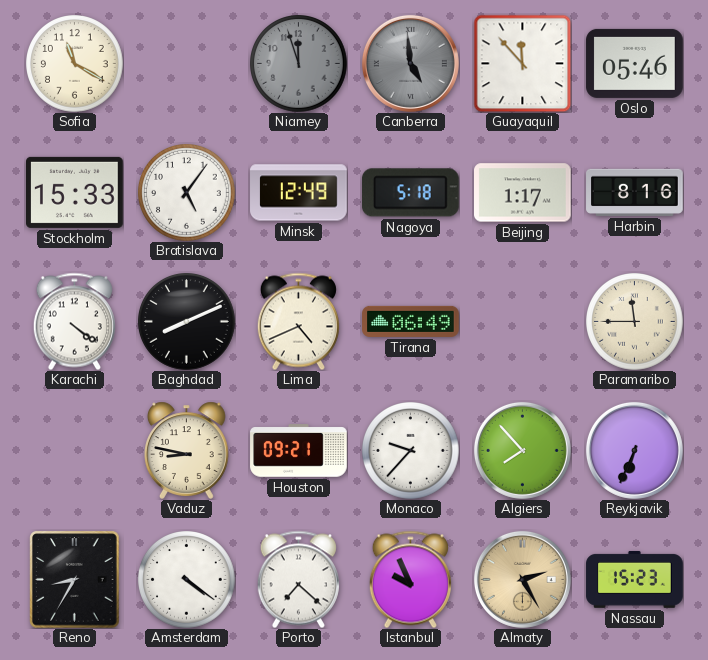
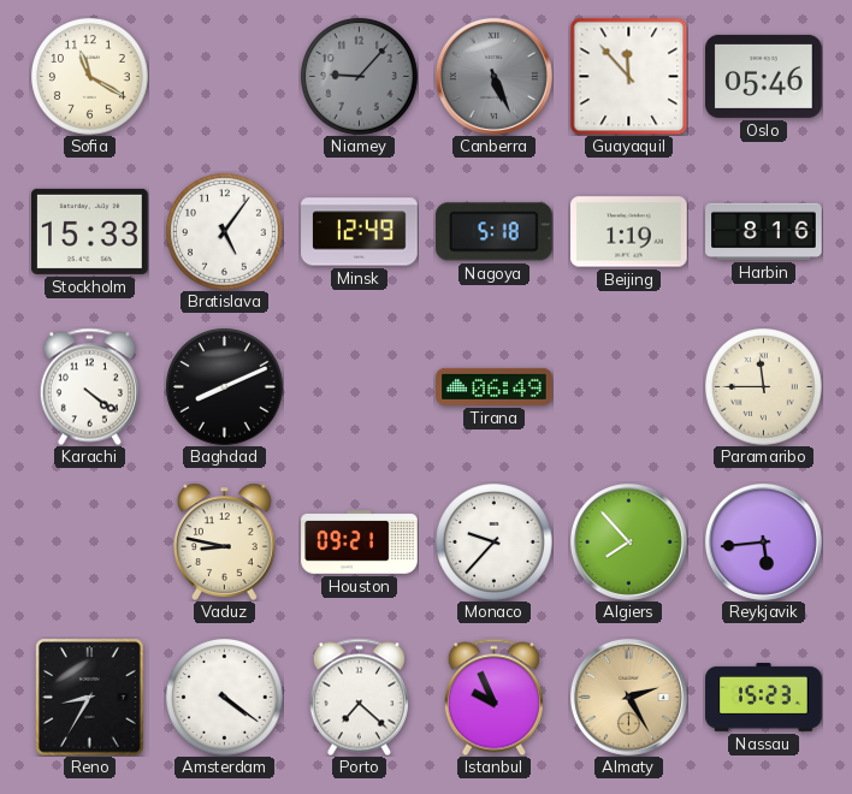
Niamey: 11:57 -> 9:07
Canberra: 4:59 -> 5:26
Beijing: 1:17 -> 1:19
Lima: 4:41 -> none
Reykjavik: 6:34 -> 5:44
